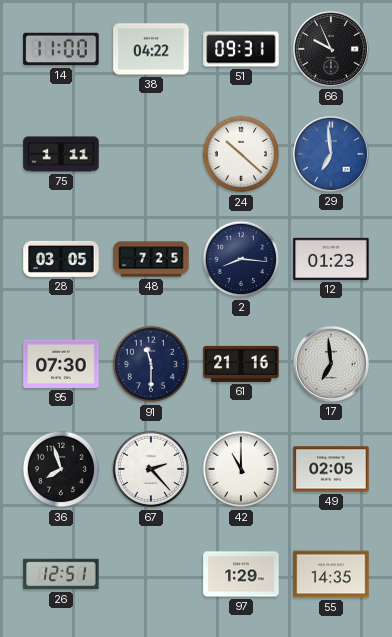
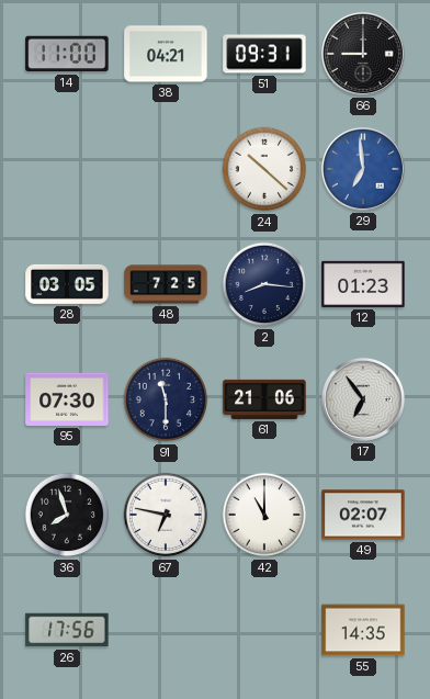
38: 04:22 -> 04:21
66: 9:56 -> 9:00
75: 1:11 -> none
61: 21:16 -> 21:06
17: 6:59 -> 6:54
67: 2:23 -> 6:47
49: 02:05 -> 02:07
26: 12:51 -> 17:56
97: 1:29 -> none
